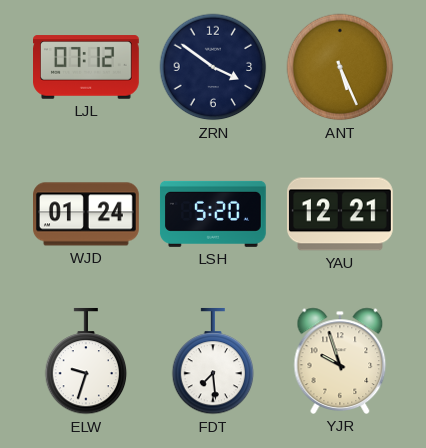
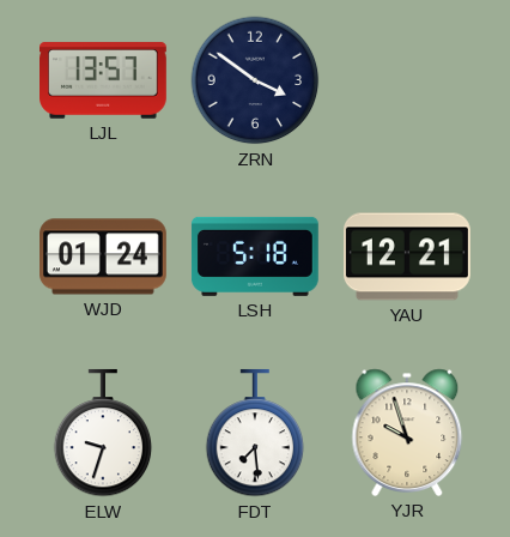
LJL: 07:12 -> 13:57
ANT: 5:26 -> none
LSH: 5:20 -> 5:18
